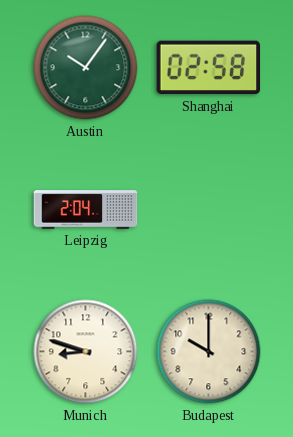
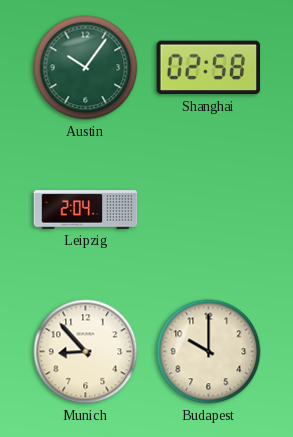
Munich: 8:48 -> 8:53
